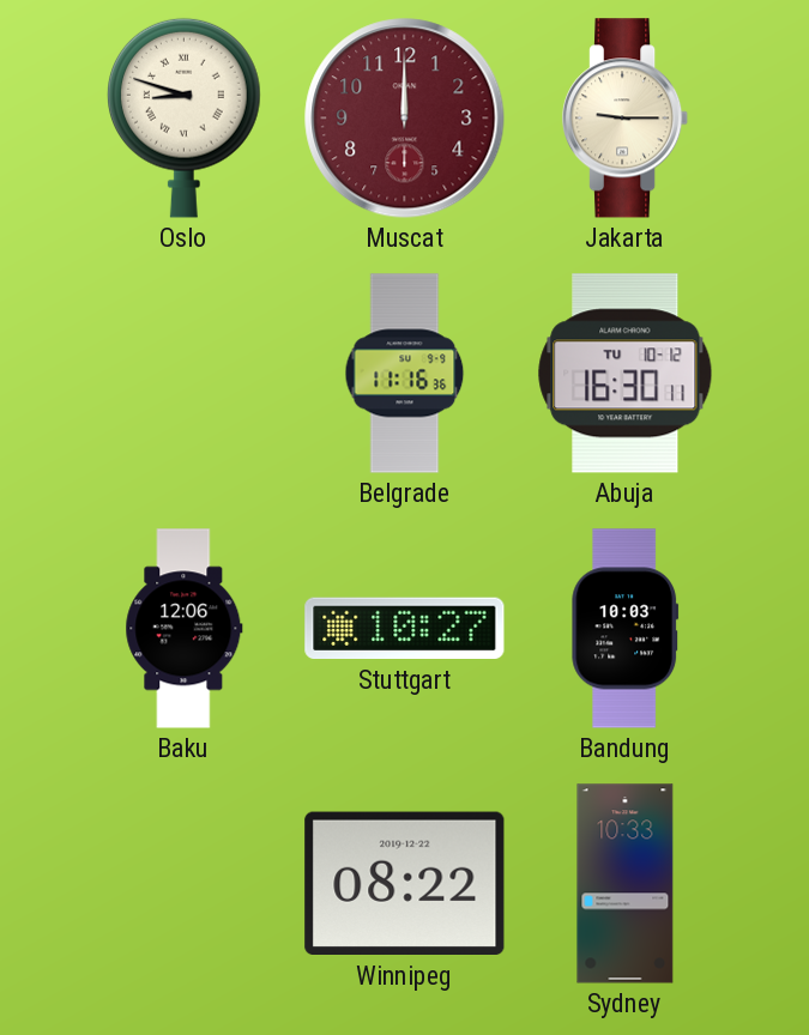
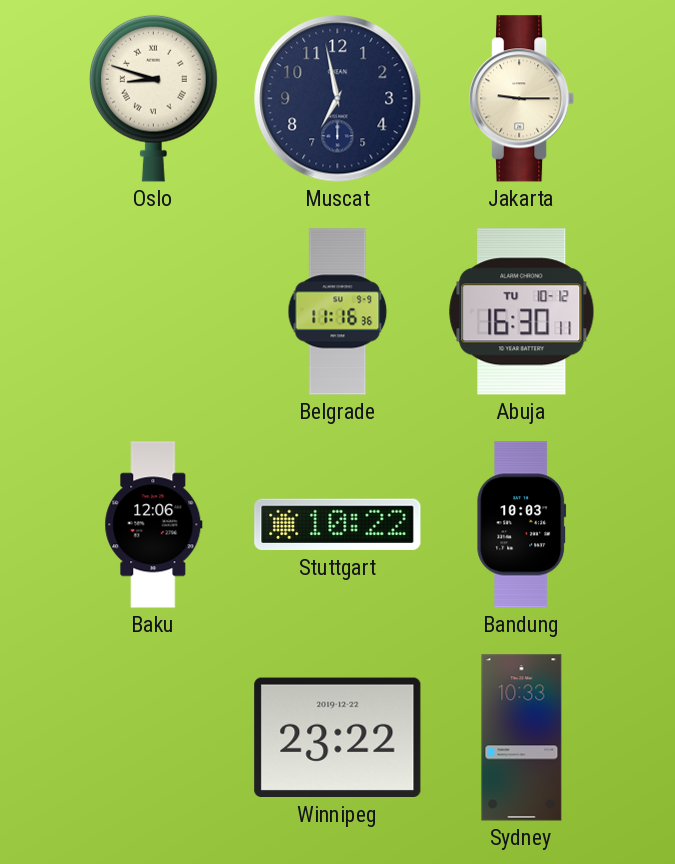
Muscat: 12:00 -> 6:58
Muscat dial: burgundy -> navy
Stuttgart: 10:27 -> 10:22
Winnipeg: 08:22 -> 23:22
